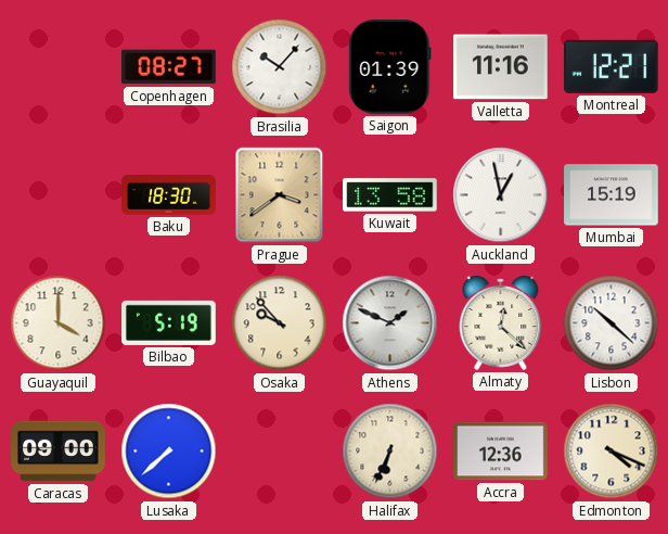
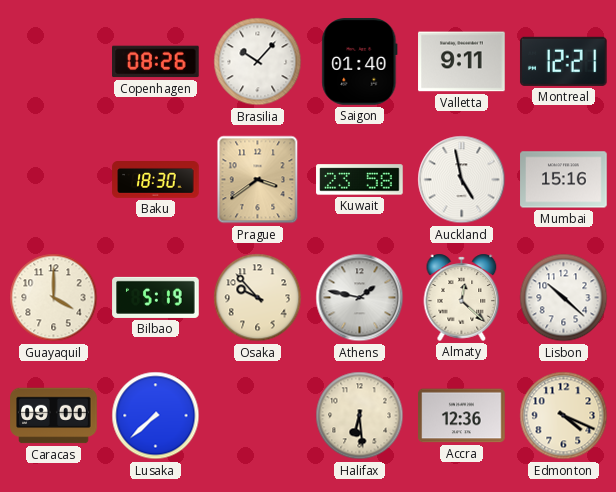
Copenhagen: 08:27 -> 08:26
Saigon: 01:39 -> 01:40
Valletta: 11:16 -> 9:11
Kuwait: 13:58 -> 23:58
Auckland: 12:58 -> 4:58
Mumbai: 15:19 -> 15:16
Athens: 1:49 -> 1:47
Halifax: 6:34 -> 6:29
